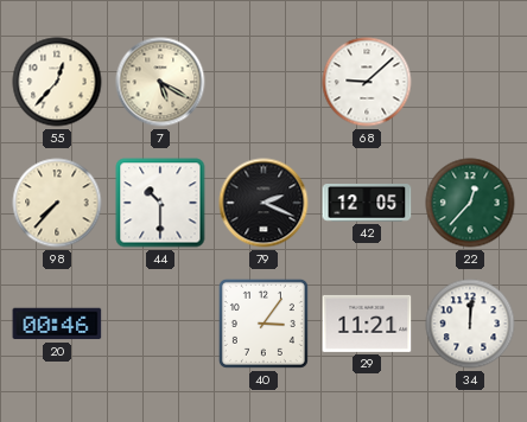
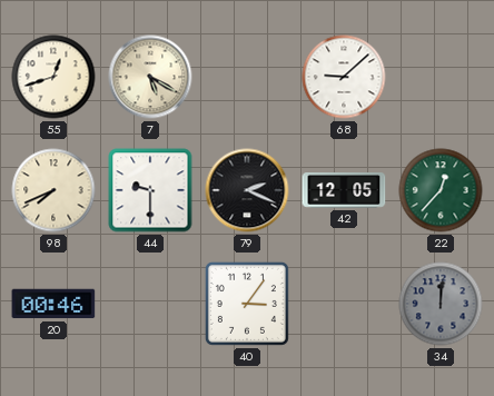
55: 12:37 -> 12:42
98: 7:37 -> 7:41
44: 10:30 -> 9:30
29: 11:21 -> none
34 dial: white -> grey
